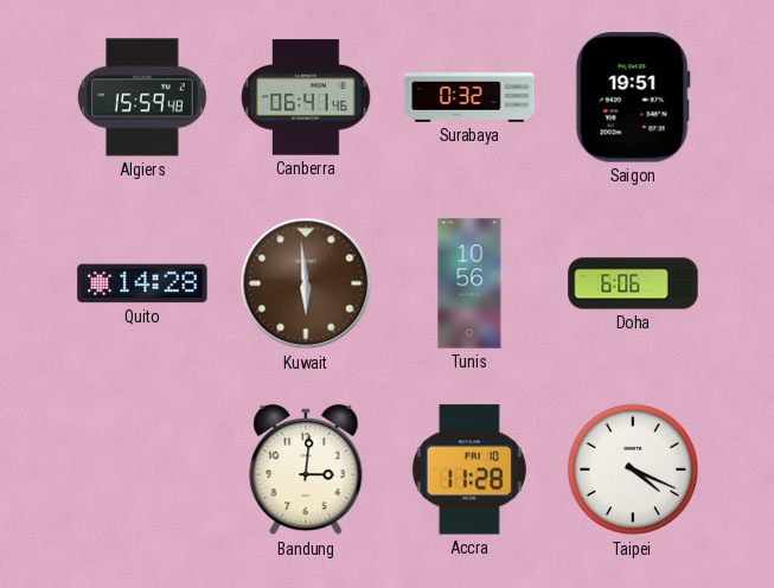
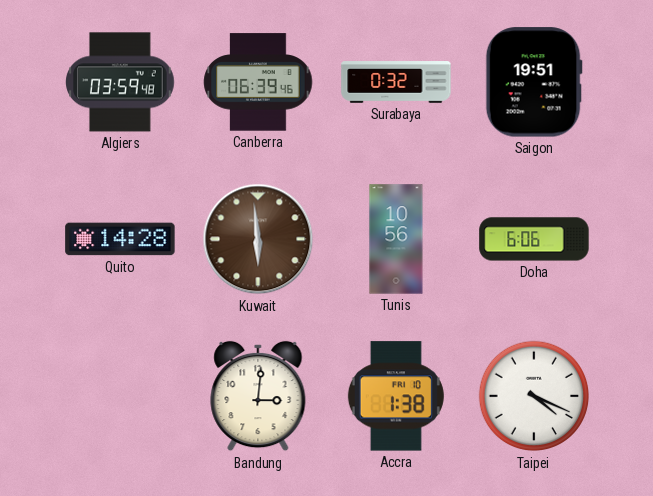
Algiers: 15:59 -> 03:59
Canberra: 06:41 -> 06:39
Accra: 11:28 -> 1:38
